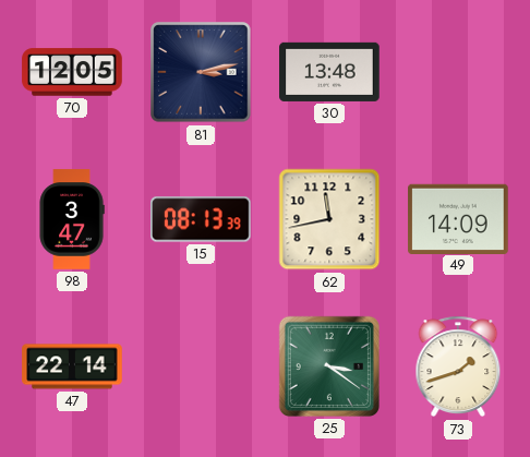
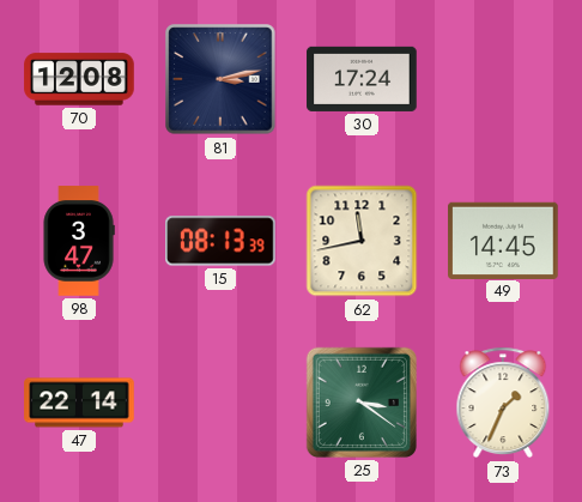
70: 12:05 -> 12:08
30: 13:48 -> 17:24
49: 14:09 -> 14:45
73: 1:42 -> 1:34
